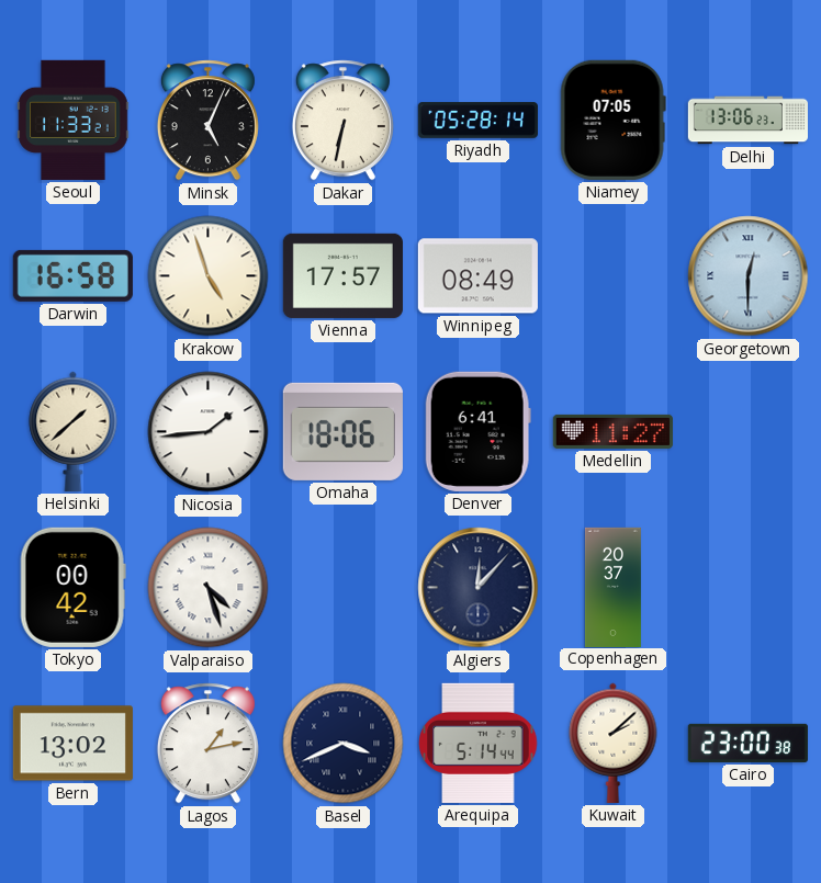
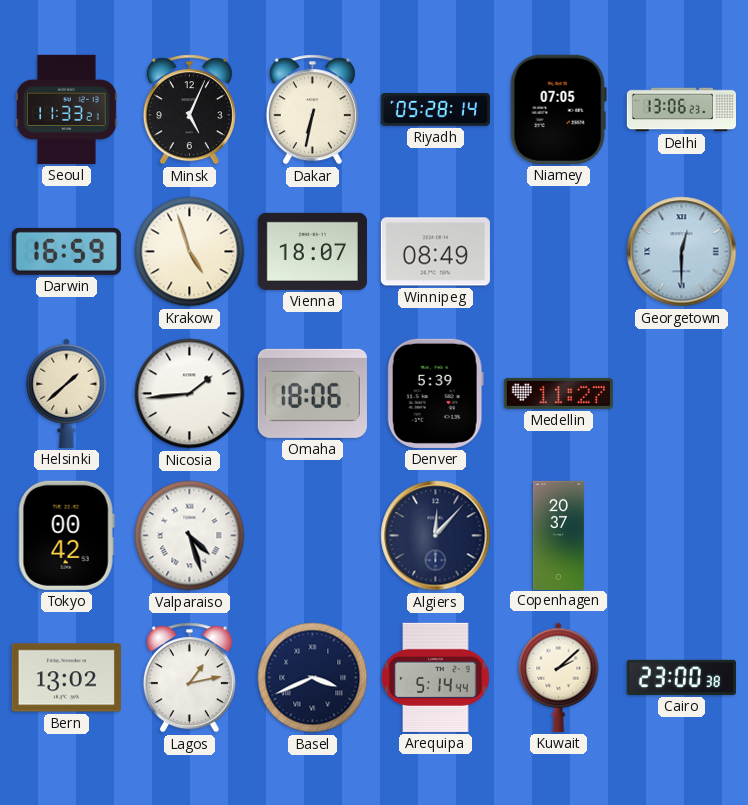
Darwin: 16:58 -> 16:59
Vienna: 17:57 -> 18:07
Denver: 6:41 -> 5:39
